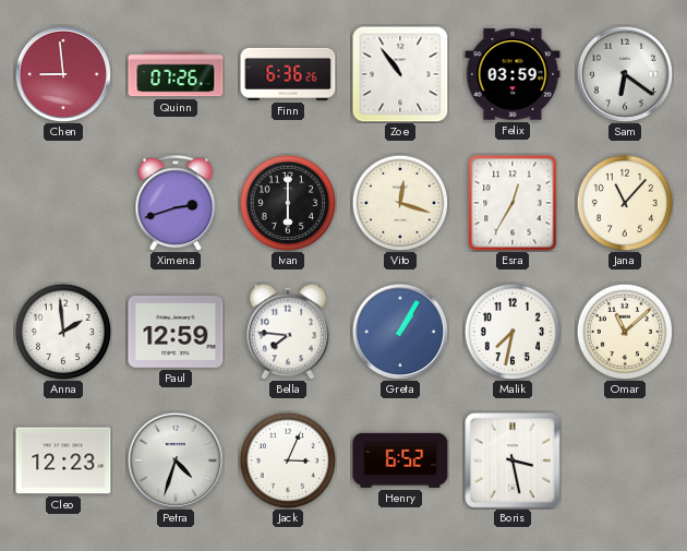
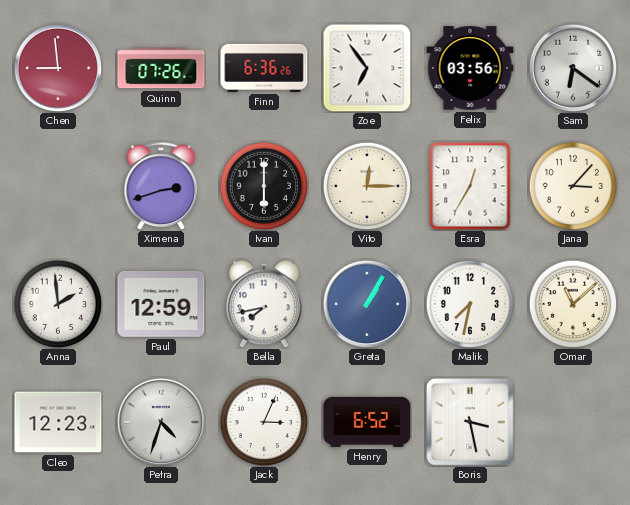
Zoe: 10:54 -> 6:54
Felix: 03:59 -> 03:56
Vito: 12:18 -> 12:15
Jana: 11:07 -> 3:07
Bella: 7:46 -> 7:43
